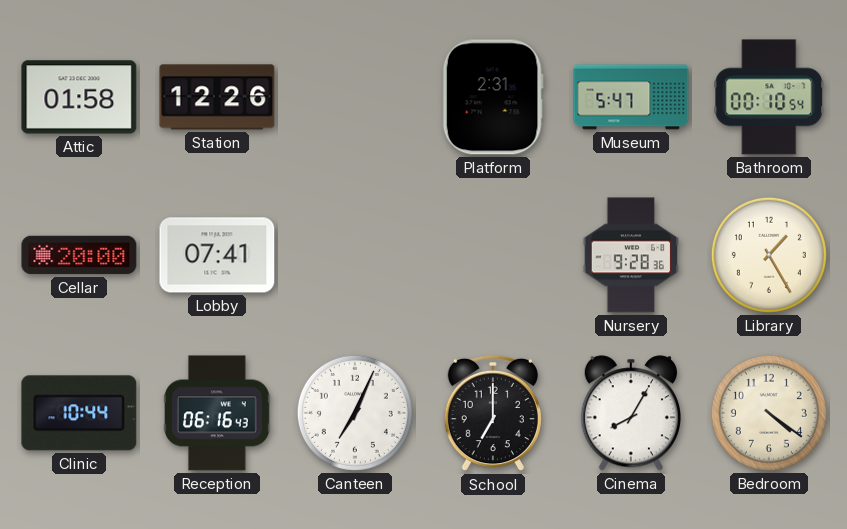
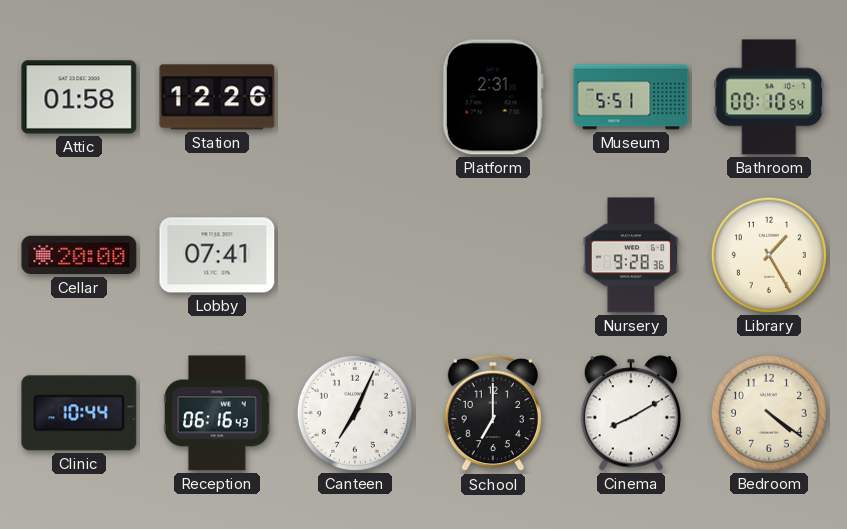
Museum: 5:47 -> 5:51
Cinema: 8:05 -> 8:10
